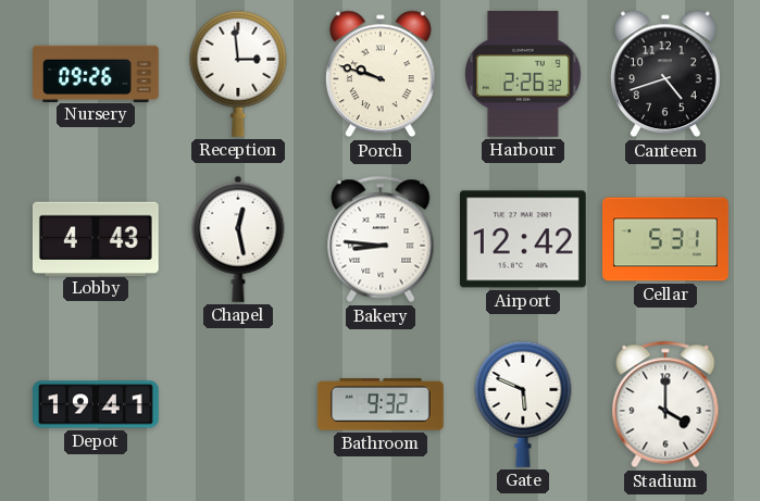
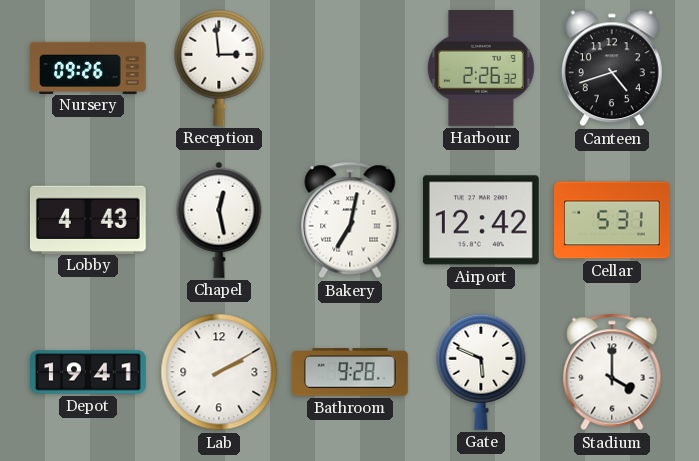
Porch: 9:48 -> none
Bakery: 8:46 -> 7:02
Lab: none -> 2:10
Bathroom: 9:32 -> 9:28
